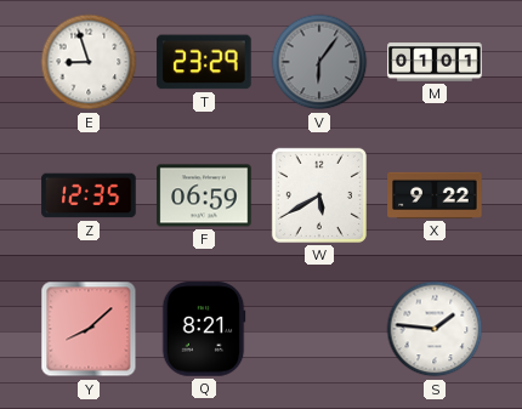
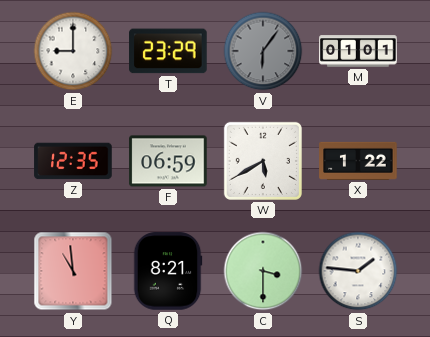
E: 8:57 -> 9:00
X: 9:22 -> 1:22
Y: 8:08 -> 10:59
C: none -> 3:30
